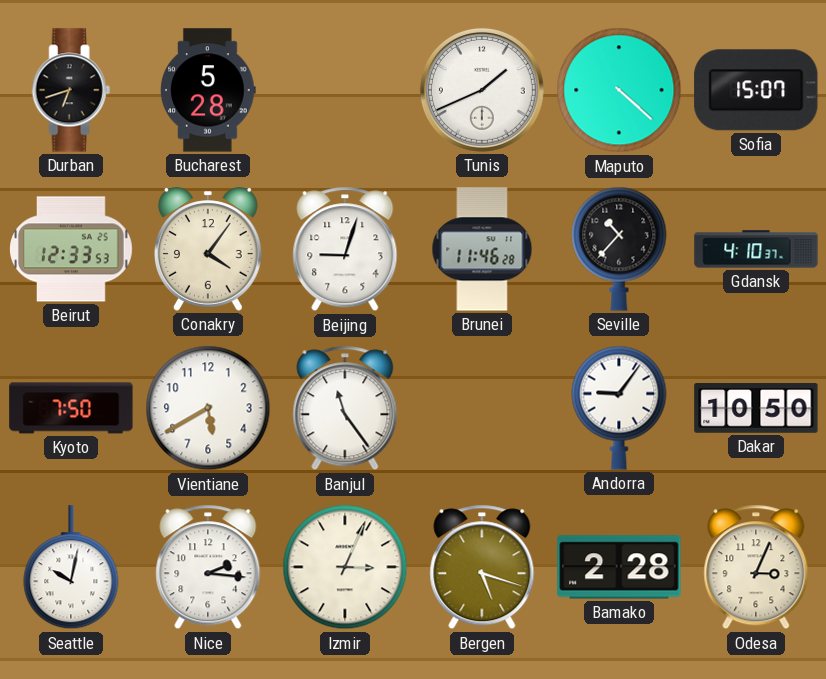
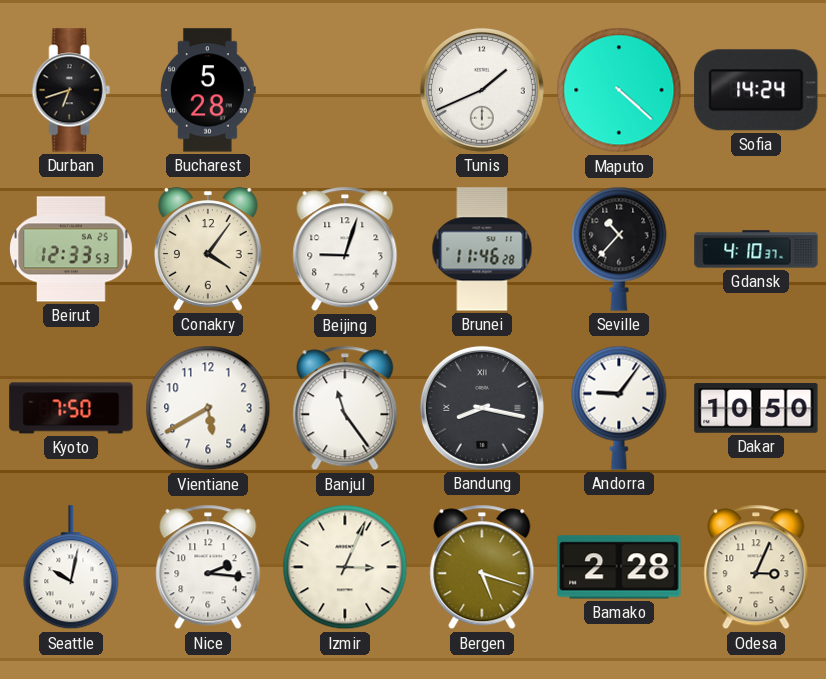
Sofia: 15:07 -> 14:24
Bandung: none -> 8:17
